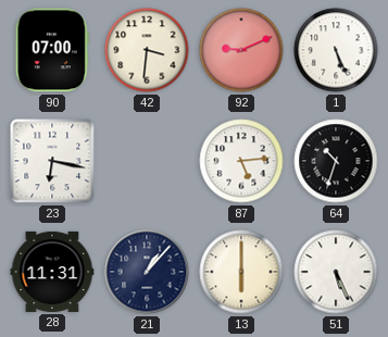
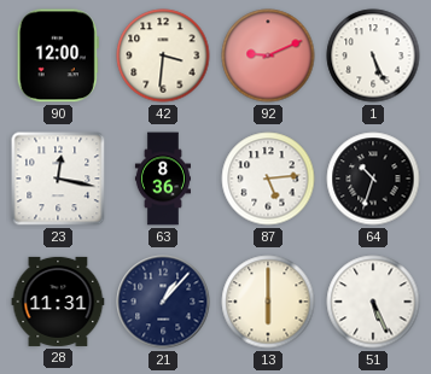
90: 07:00 -> 12:00
23: 6:17 -> 12:17
63: none -> 8:36
